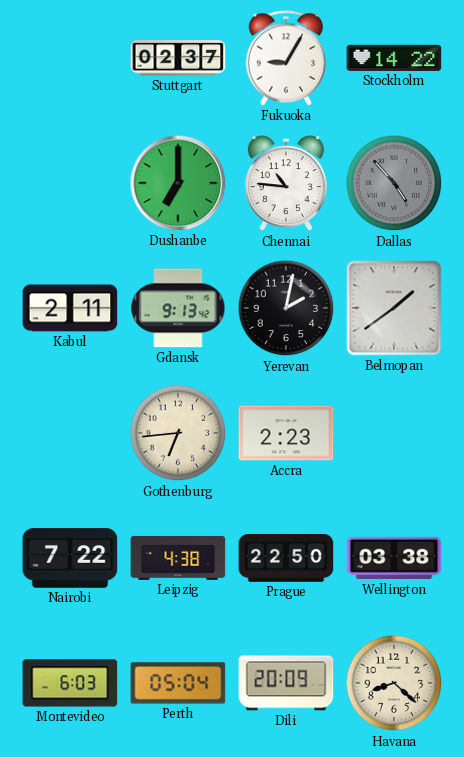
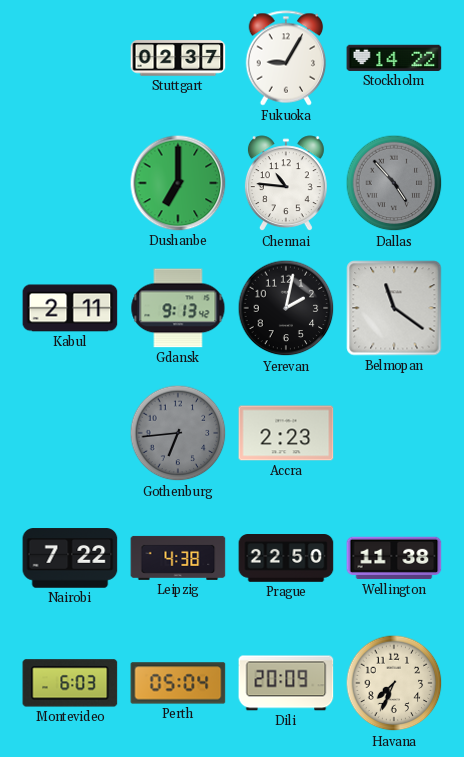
Belmopan: 1:39 -> 11:21
Gothenburg dial: cream -> grey
Wellington: 03:38 -> 11:38
Havana: 8:22 -> 7:34
